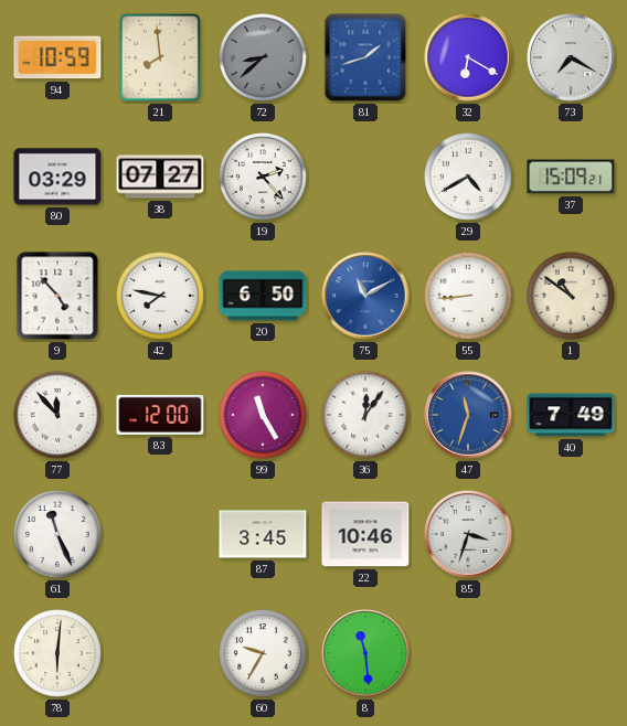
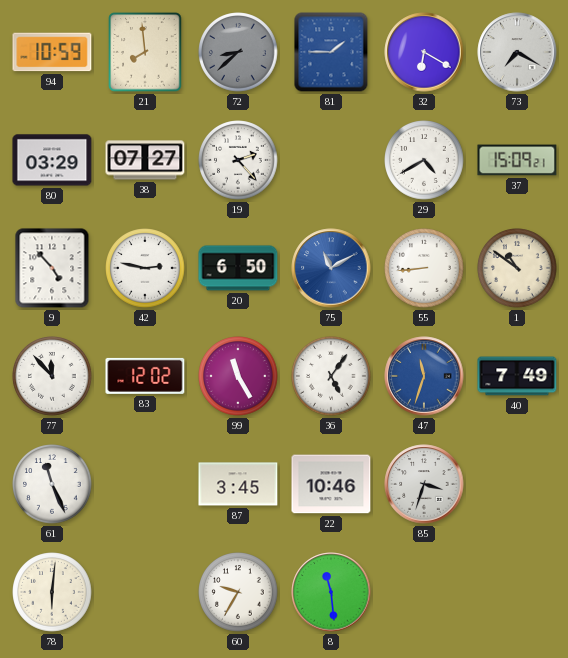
81: 1:42 -> 1:45
42: 7:47 -> 2:47
83: 12:00 -> 12:02
36: 12:06 -> 5:06
